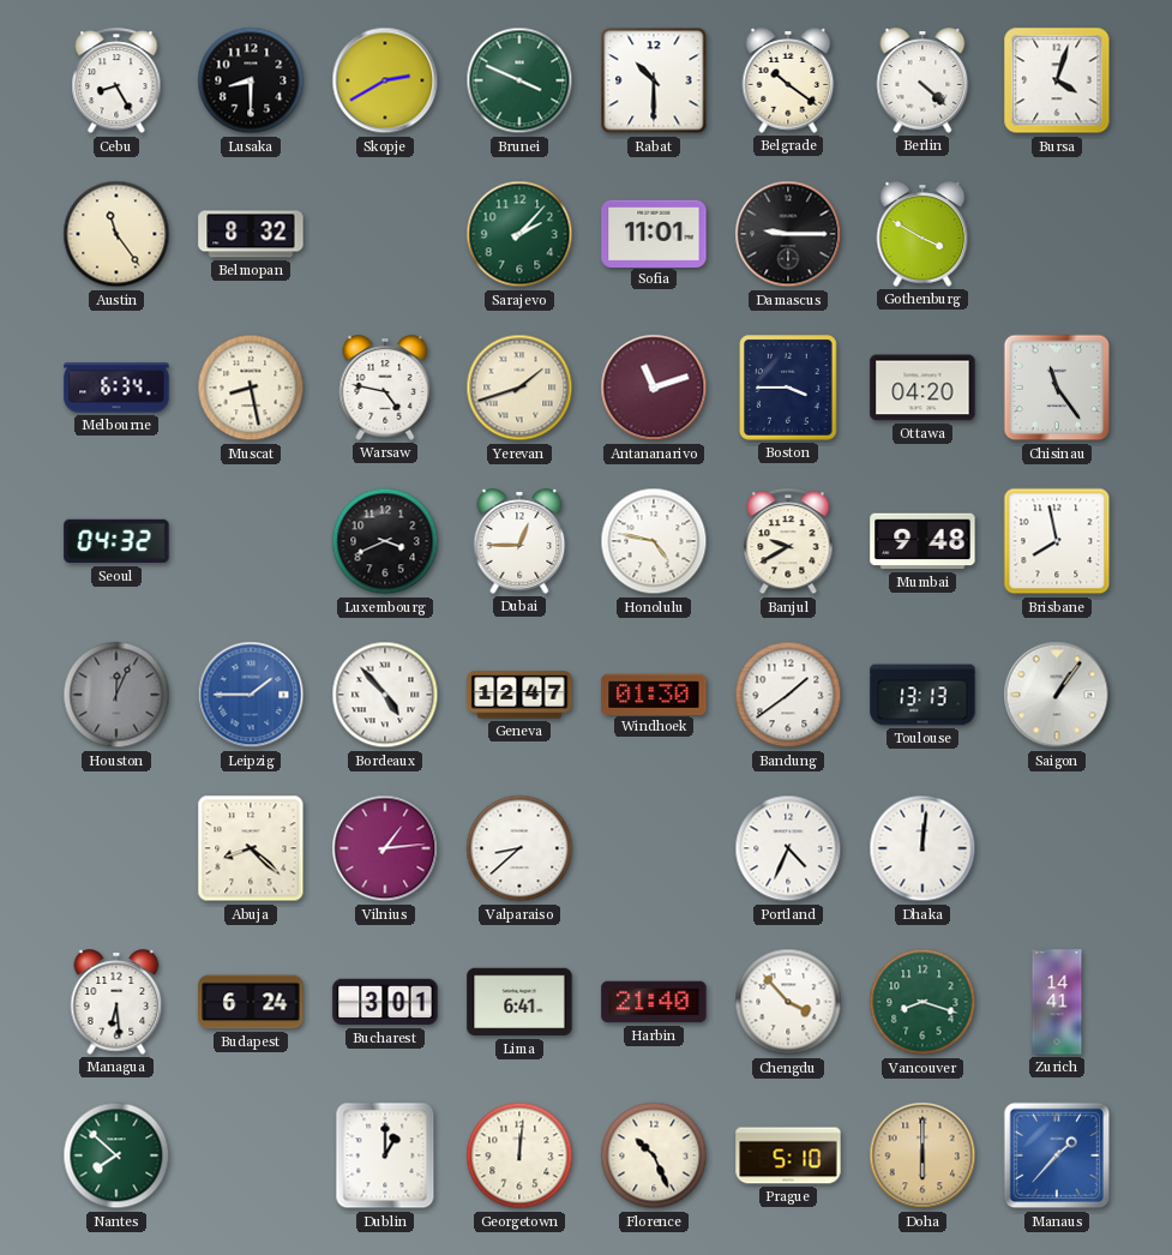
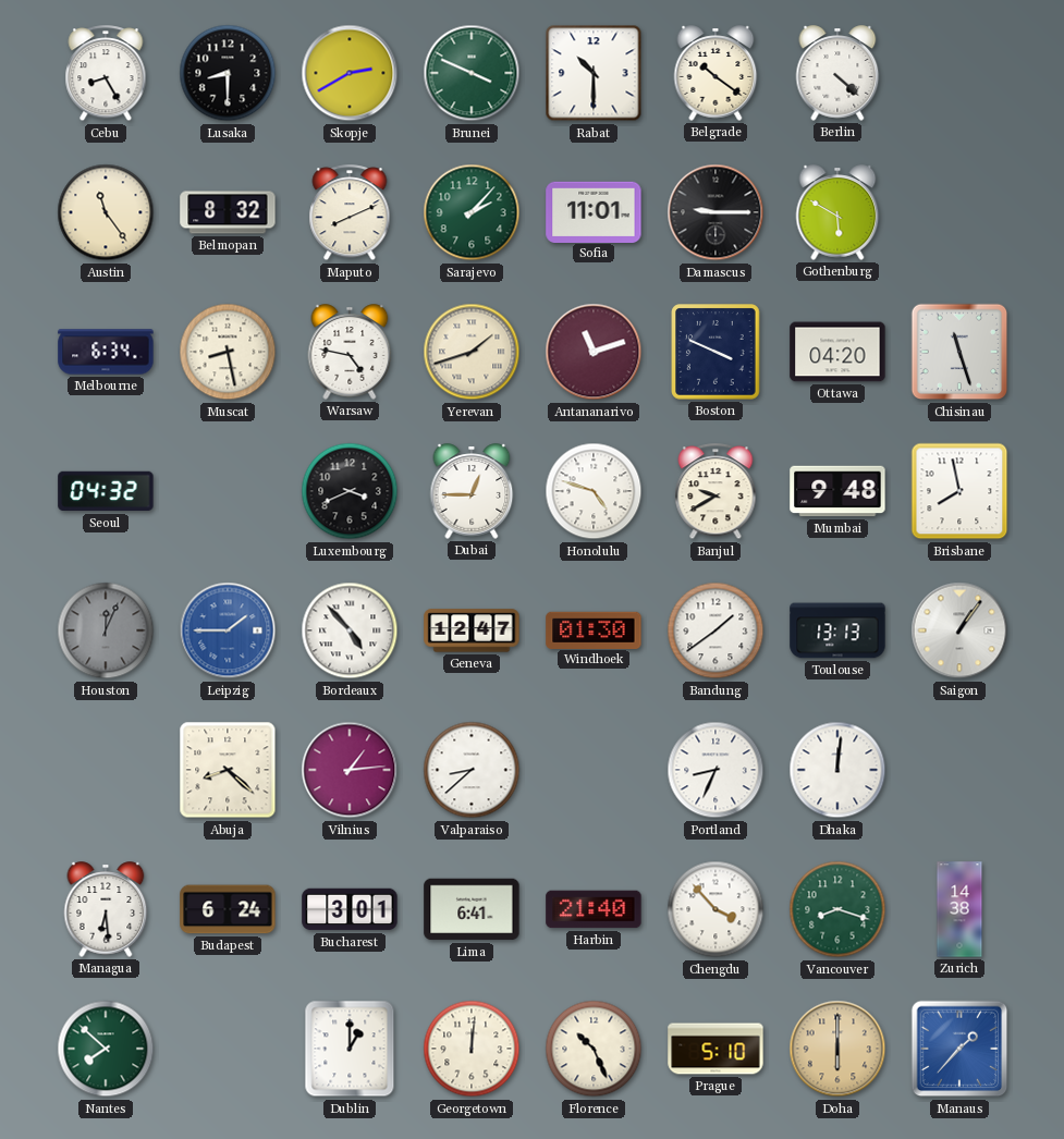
Bursa: 4:03 -> none
Maputo: none -> 8:11
Gothenburg: 3:50 -> 5:50
Boston: 3:45 -> 3:49
Chisinau: 11:24 -> 11:27
Honolulu: 4:47 -> 4:48
Portland: 4:34 -> 8:34
Zurich: 14:41 -> 14:38
